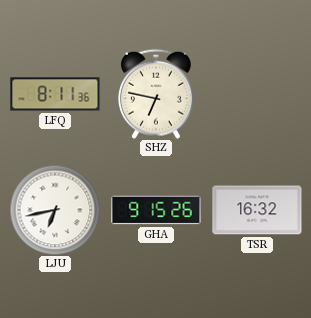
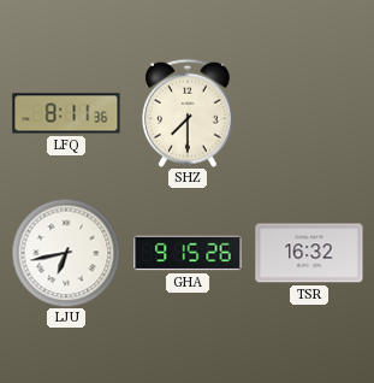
SHZ: 6:47 -> 7:30
